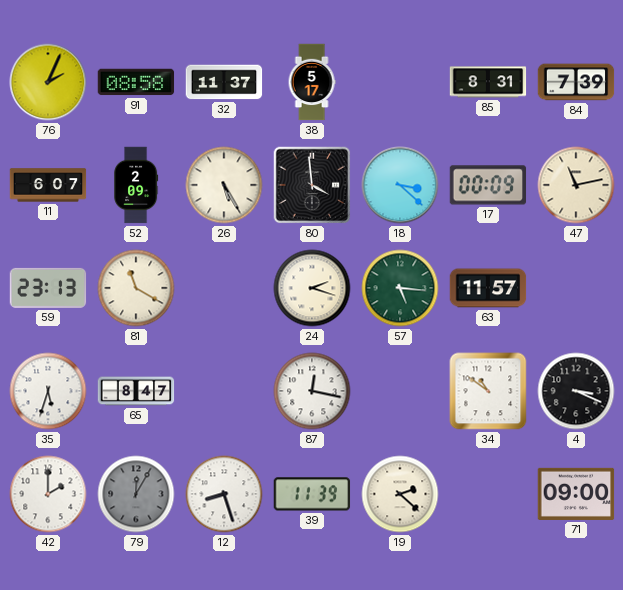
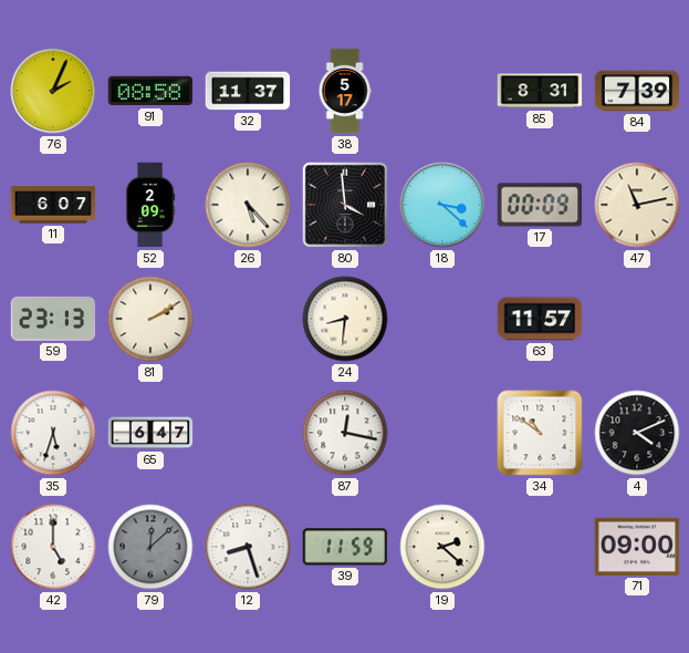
26: 5:25 -> 5:23
81: 11:20 -> 2:10
24: 2:18 -> 8:31
57: 5:16 -> none
65: 8:47 -> 6:47
4: 3:19 -> 4:11
42: 2:00 -> 5:00
79: 12:05 -> 12:08
39: 11:39 -> 11:59
